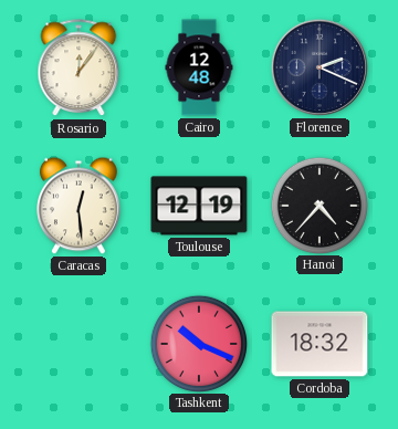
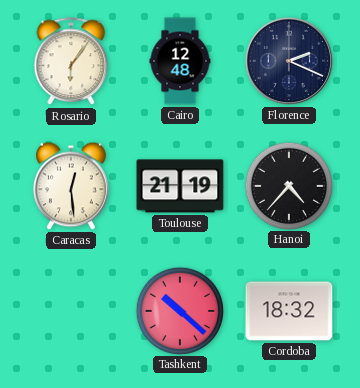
Rosario: 12:06 -> 6:06
Toulouse: 12:19 -> 21:19
Tashkent: 10:19 -> 10:22
